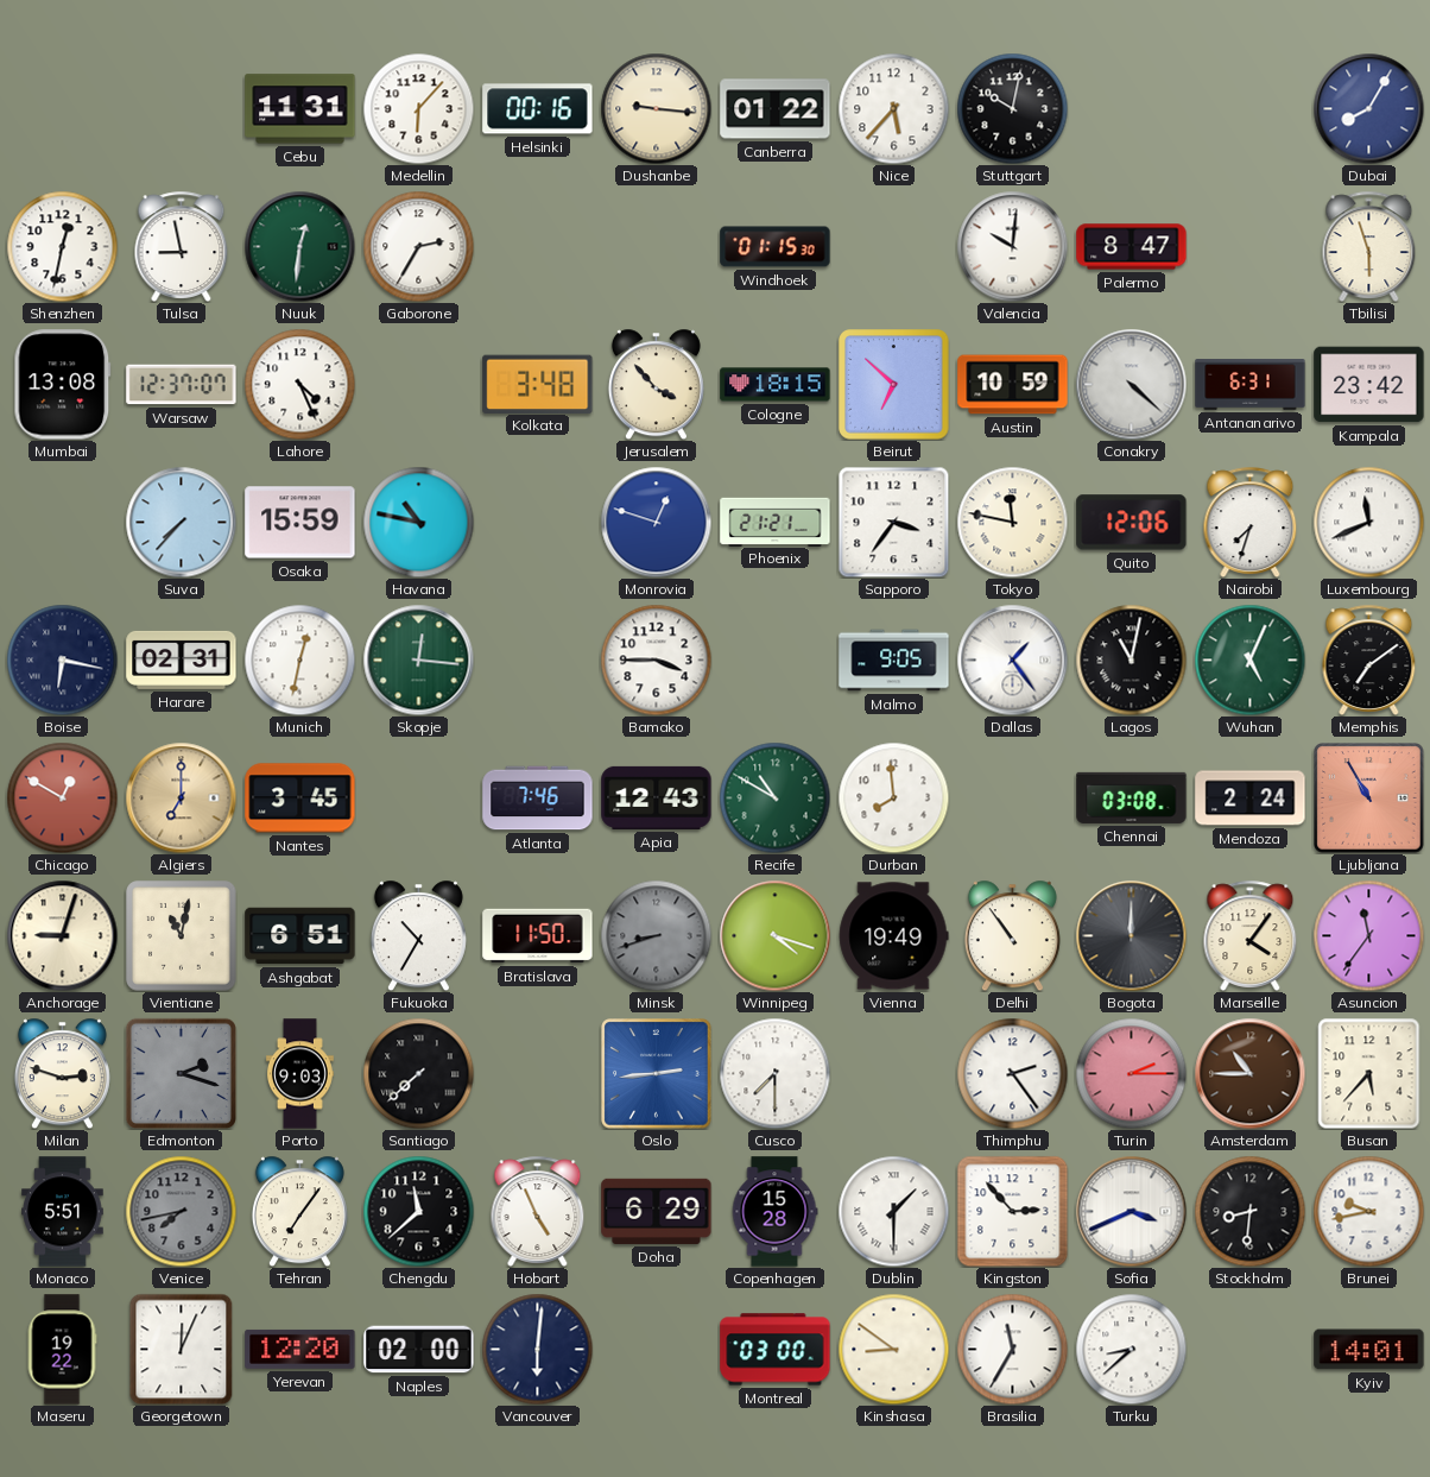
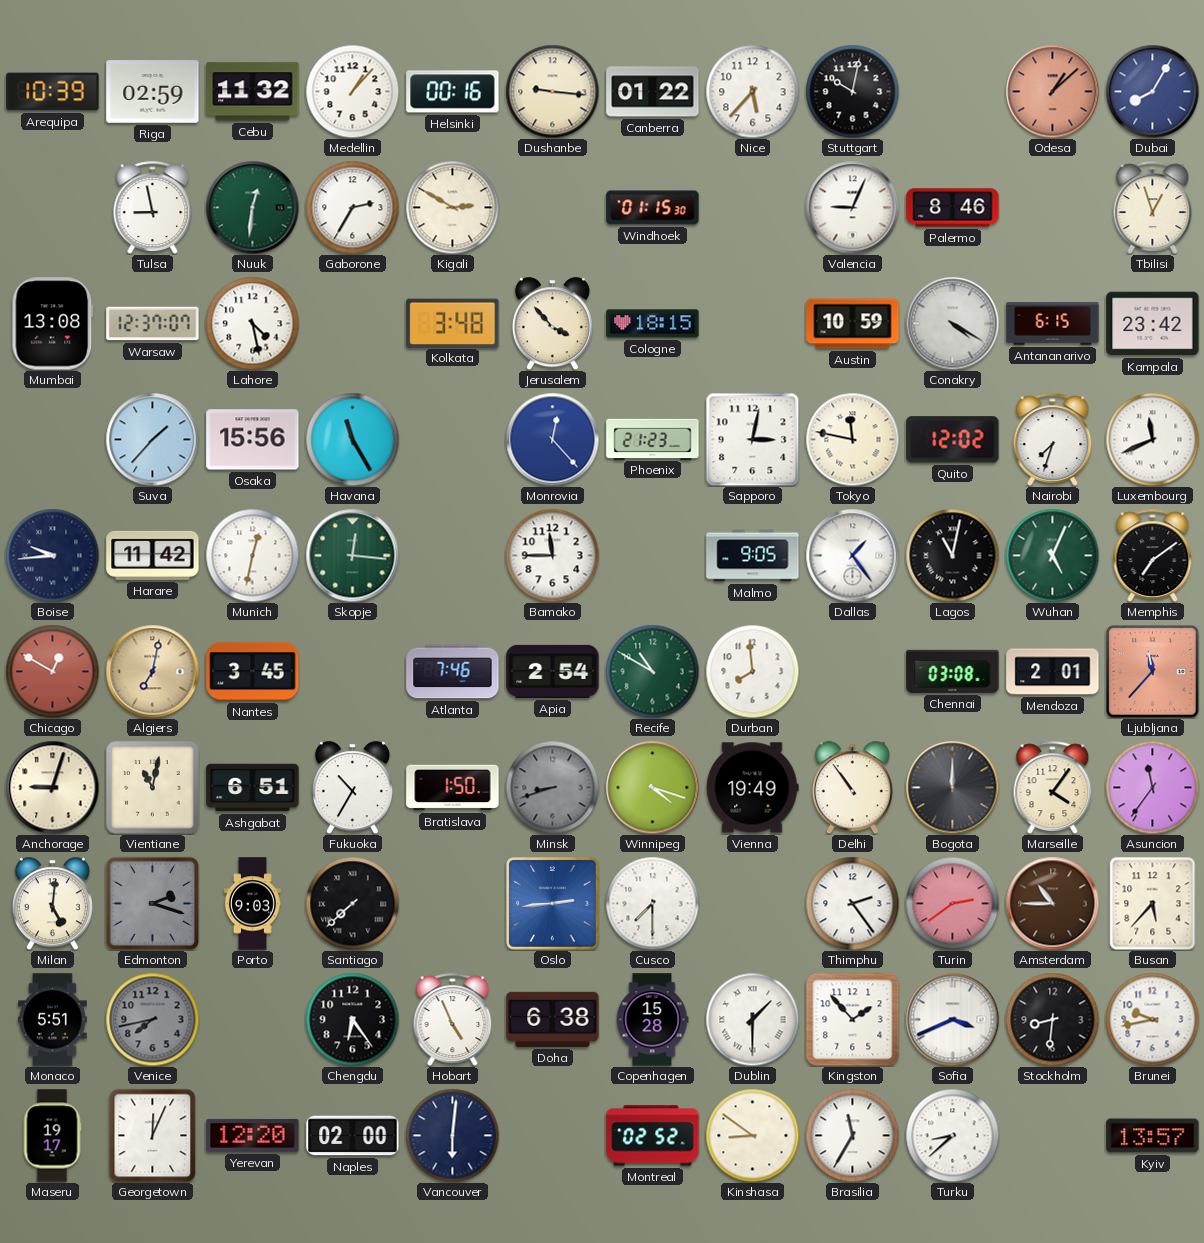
Arequipa: none -> 10:39
Riga: none -> 02:59
Cebu: 11:31 -> 11:32
Medellin: 6:07 -> 1:07
Odesa: none -> 1:08
Shenzhen: 12:32 -> none
Kigali: none -> 2:50
Valencia: 10:01 -> 9:04
Palermo: 8:47 -> 8:46
Tbilisi: 5:57 -> 12:57
Lahore: 4:26 -> 4:28
Beirut: 6:52 -> none
Conakry: 4:22 -> 4:20
Antananarivo: 6:31 -> 6:15
Suva: 7:37 -> 1:37
Osaka: 15:59 -> 15:56
Havana: 10:47 -> 11:25
Monrovia: 12:48 -> 12:23
Phoenix: 21:21 -> 21:23
Sapporo: 3:36 -> 3:02
Quito: 12:06 -> 12:02
Boise: 6:17 -> 9:44
Harare: 02:31 -> 11:42
Bamako: 3:45 -> 11:45
Algiers: 7:00 -> 7:02
Apia: 12:43 -> 2:54
Mendoza: 2:24 -> 2:01
Ljubljana: 10:55 -> 11:37
Bratislava: 11:50 -> 1:50
Milan: 2:48 -> 5:01
Turin: 2:15 -> 2:39
Tehran: 7:06 -> none
Chengdu: 11:38 -> 6:24
Doha: 6:29 -> 6:38
Kingston: 2:53 -> 1:53
Maseru: 19:22 -> 19:17
Montreal: 03:00 -> 02:52
Kyiv: 14:01 -> 13:57
